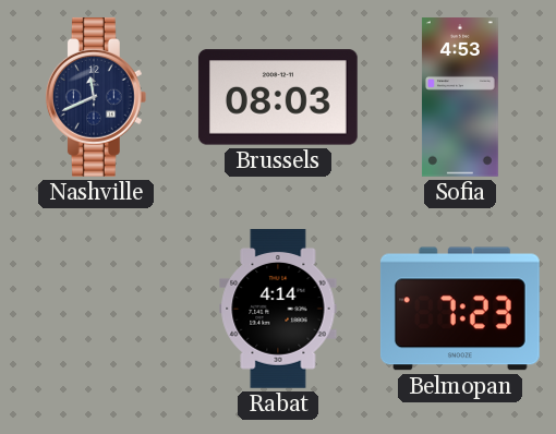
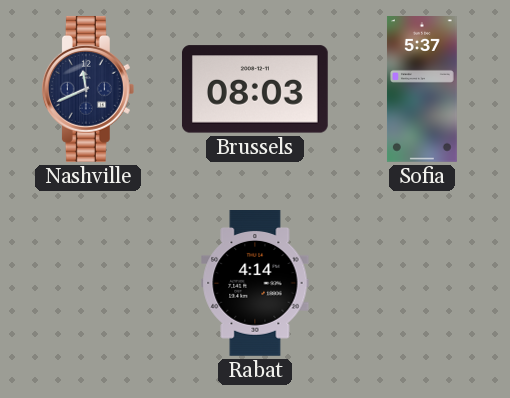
Sofia: 4:53 -> 5:37
Belmopan: 7:23 -> none
